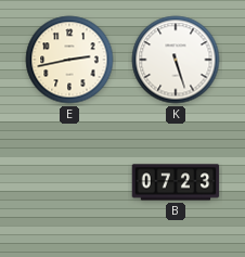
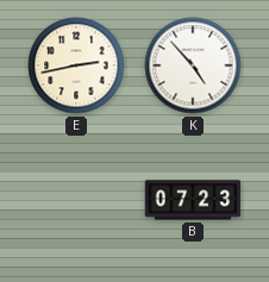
K: 5:27 -> 4:53
